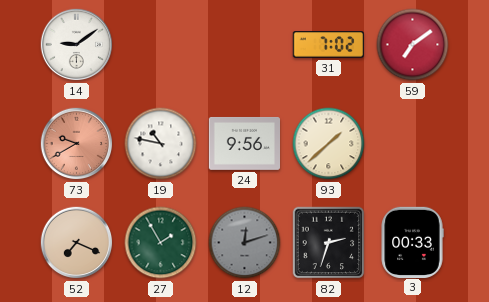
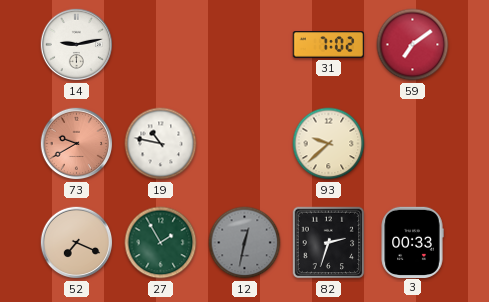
14: 9:09 -> 9:13
24: 9:56 -> none
93: 1:38 -> 9:38
12: 12:12 -> 12:32
